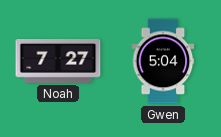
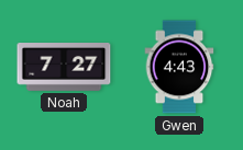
Gwen: 5:04 -> 4:43
